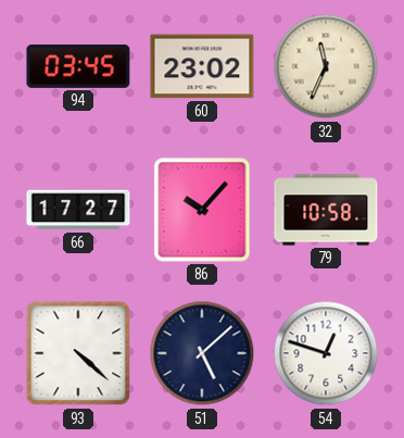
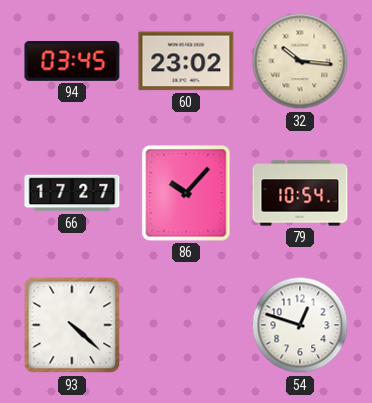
32: 11:34 -> 10:16
79: 10:58 -> 10:54
51: 5:08 -> none
